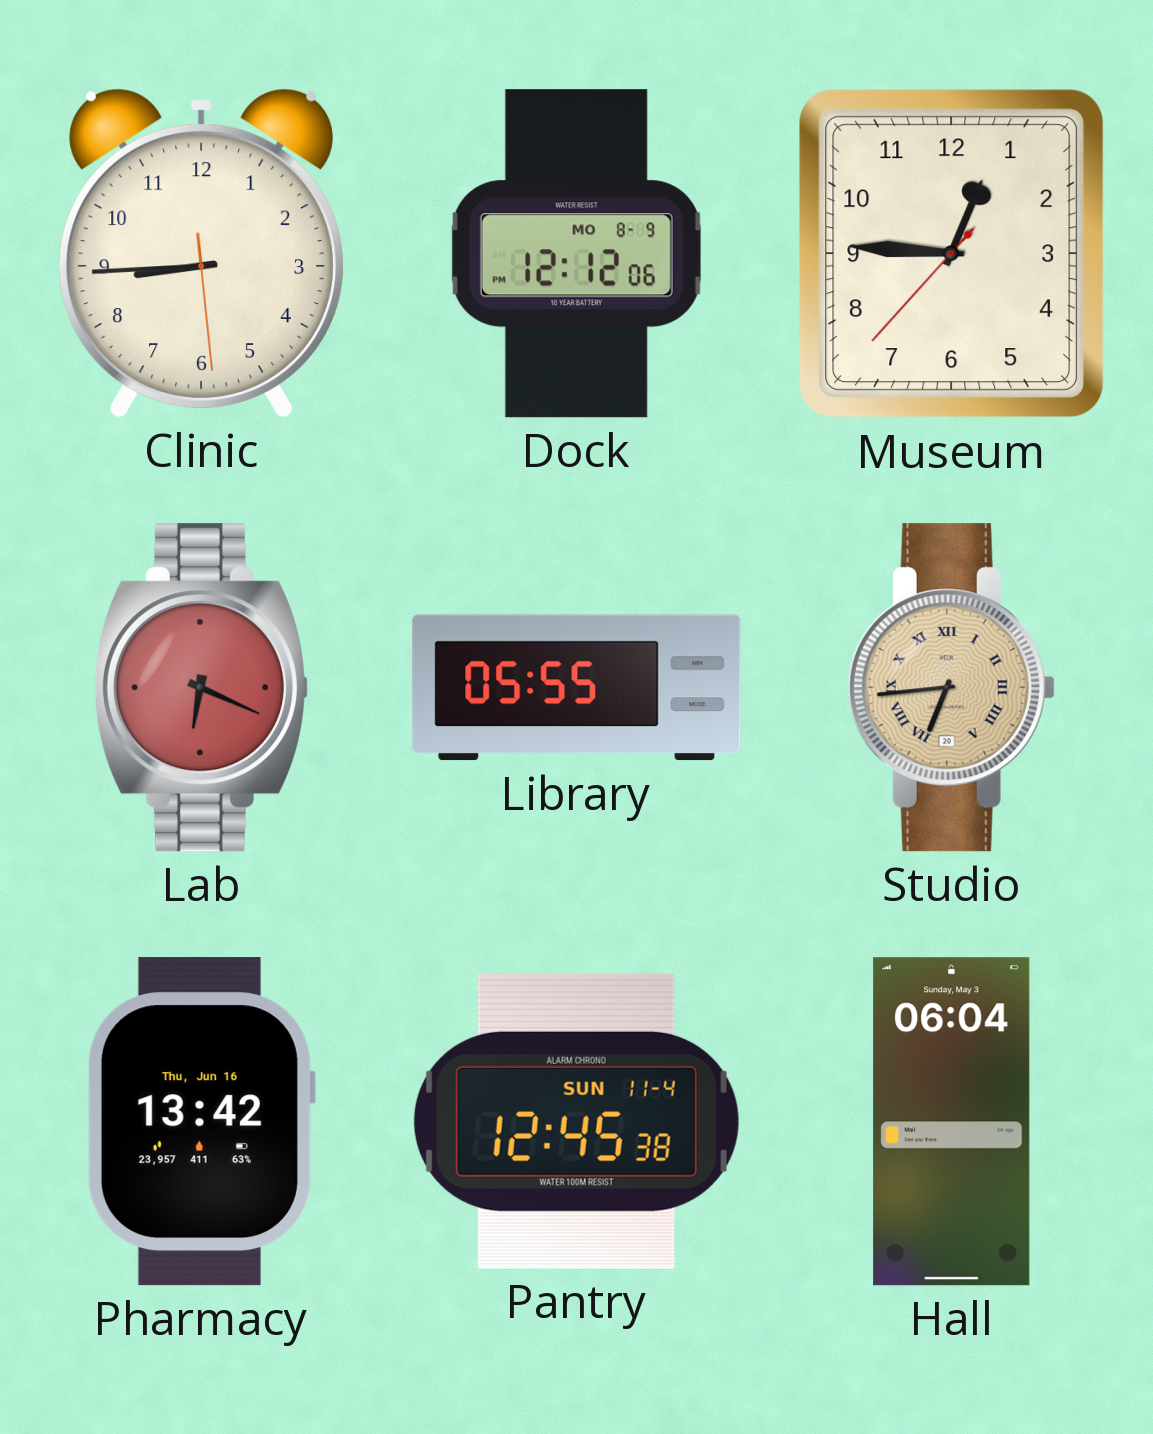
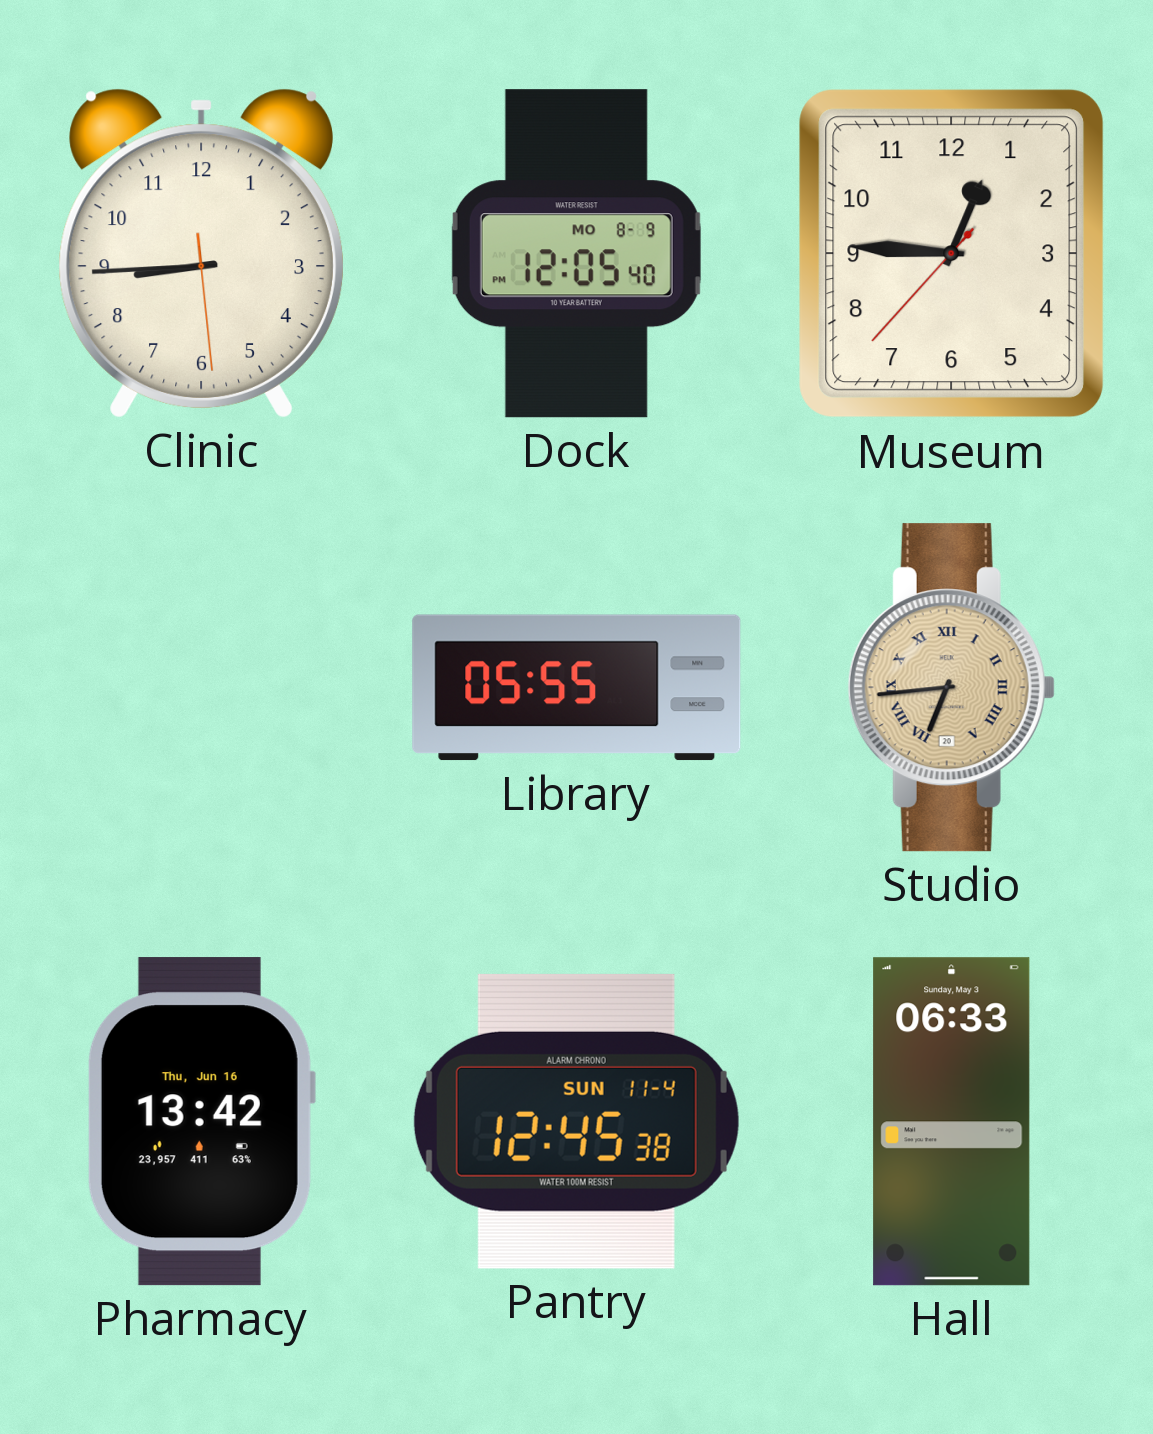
Dock: 12:12 -> 12:05
Lab: 6:19 -> none
Hall: 06:04 -> 06:33
